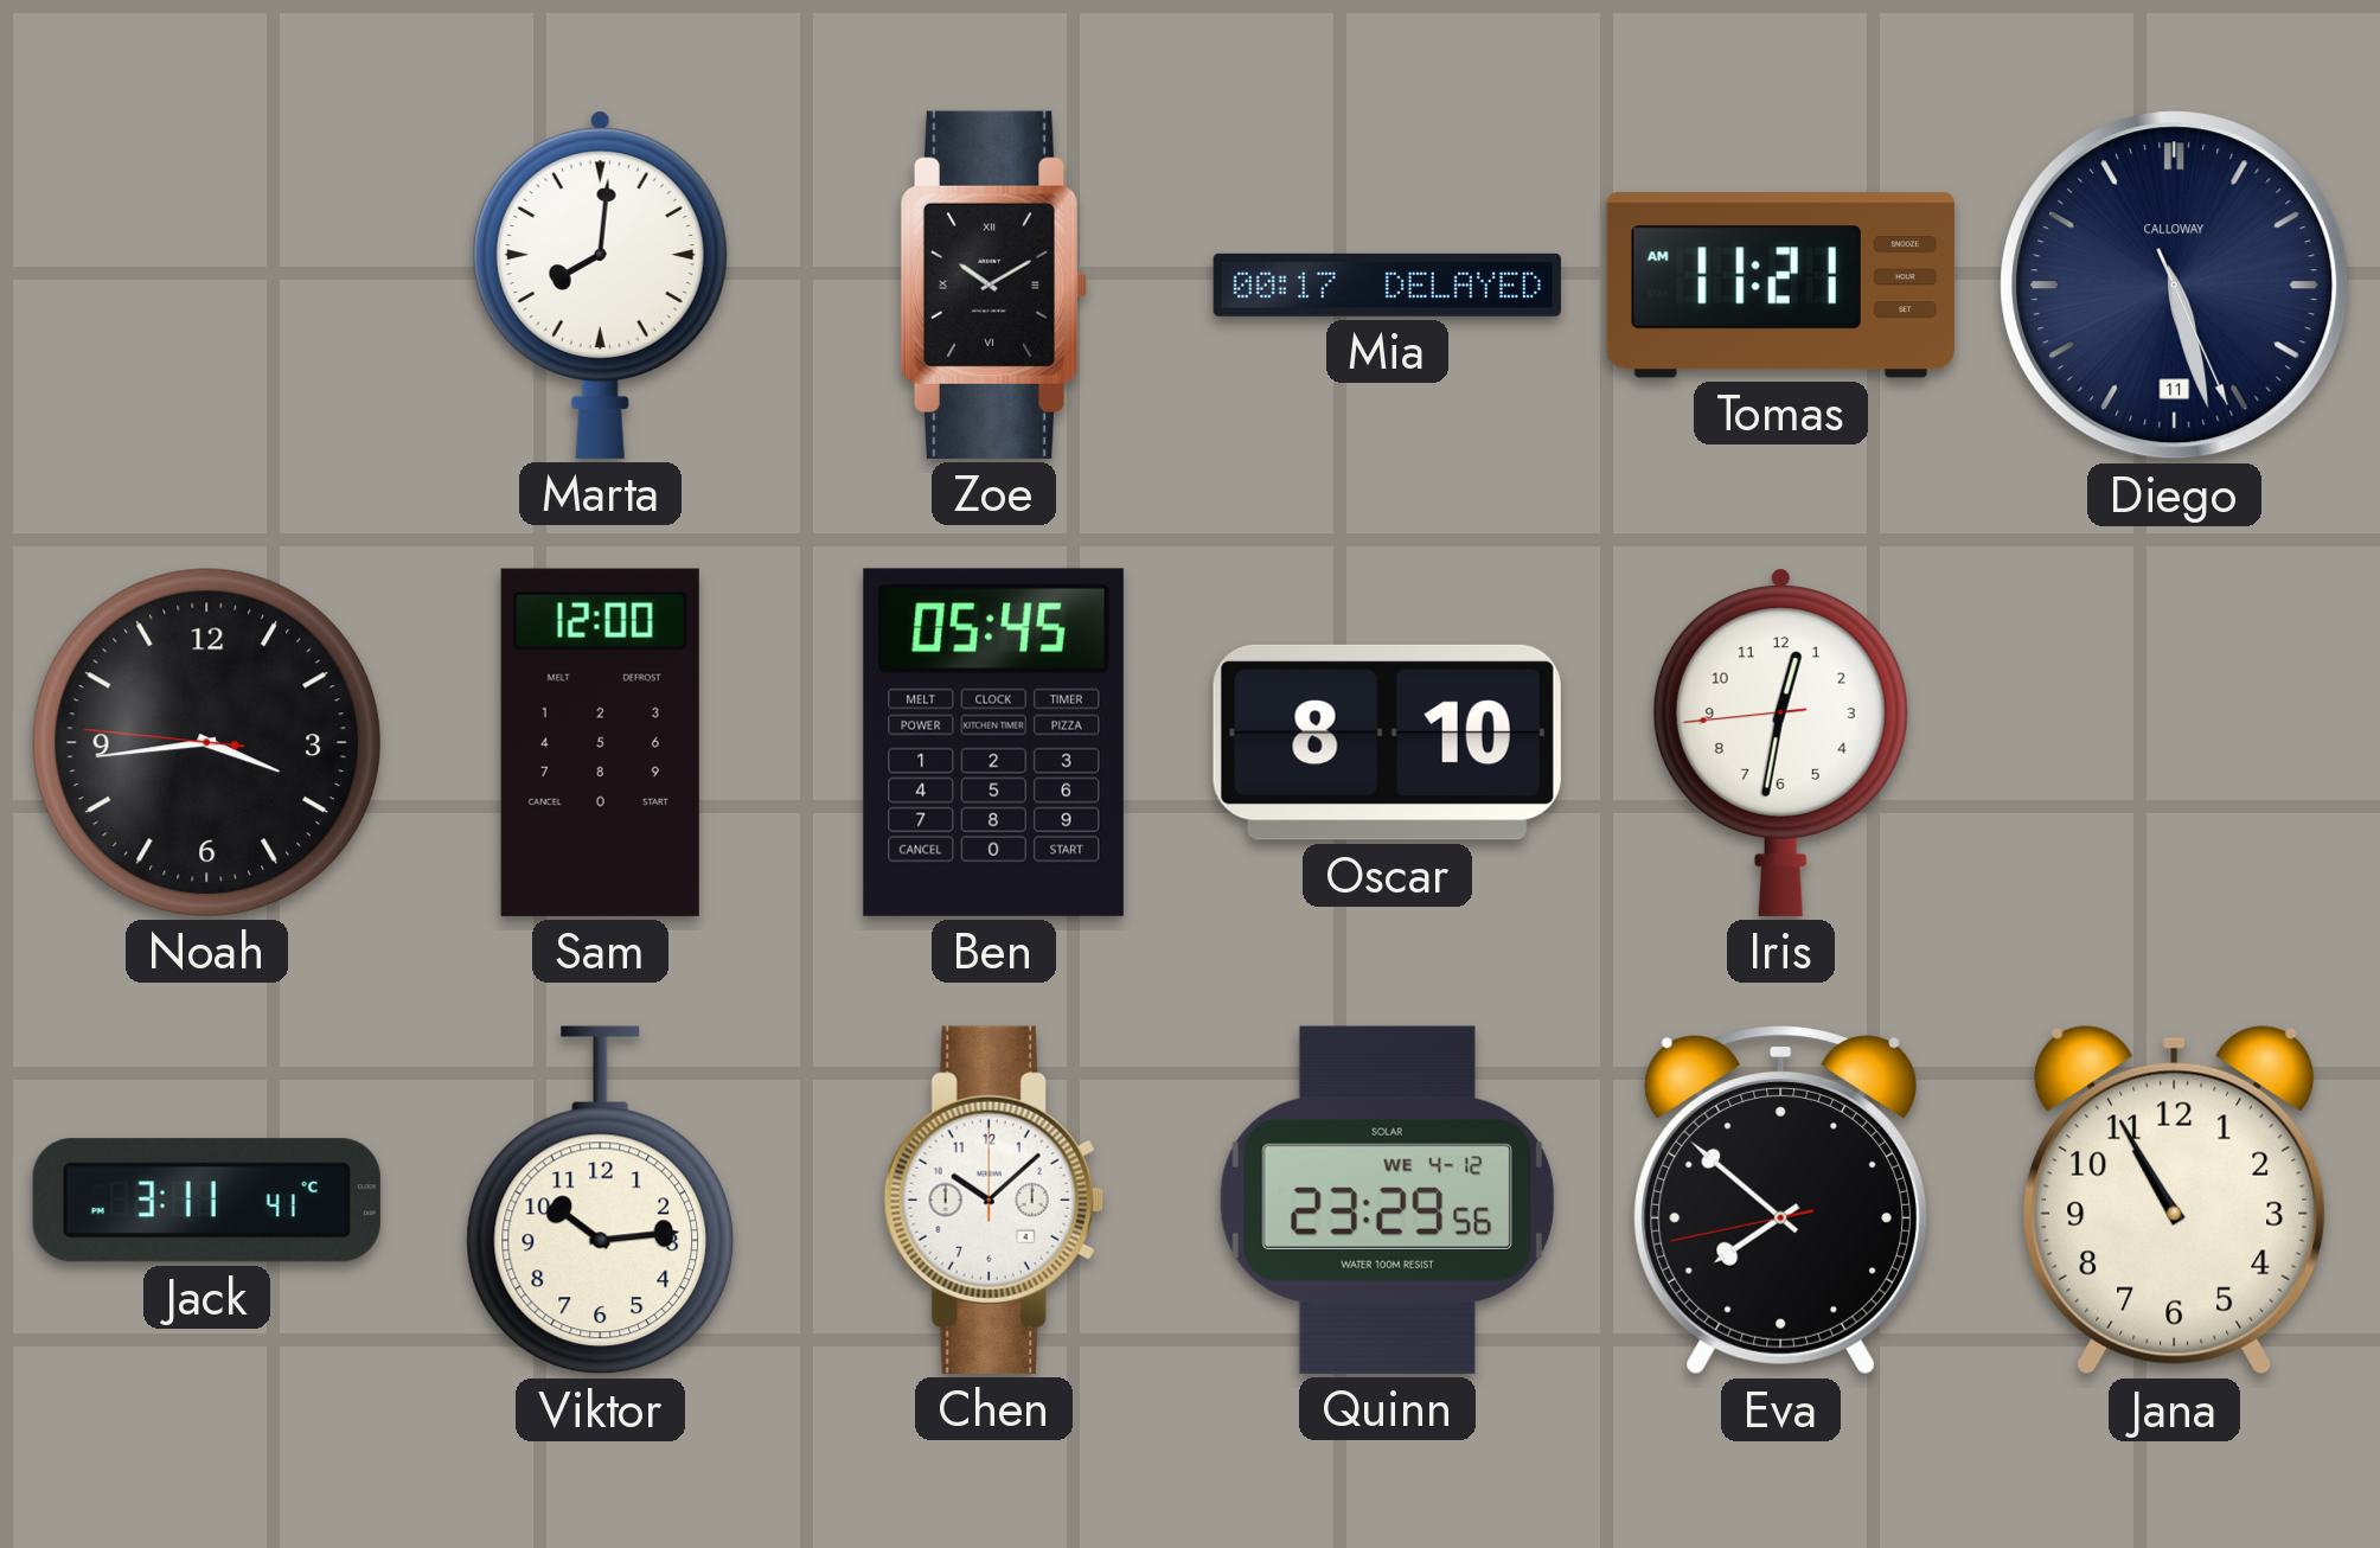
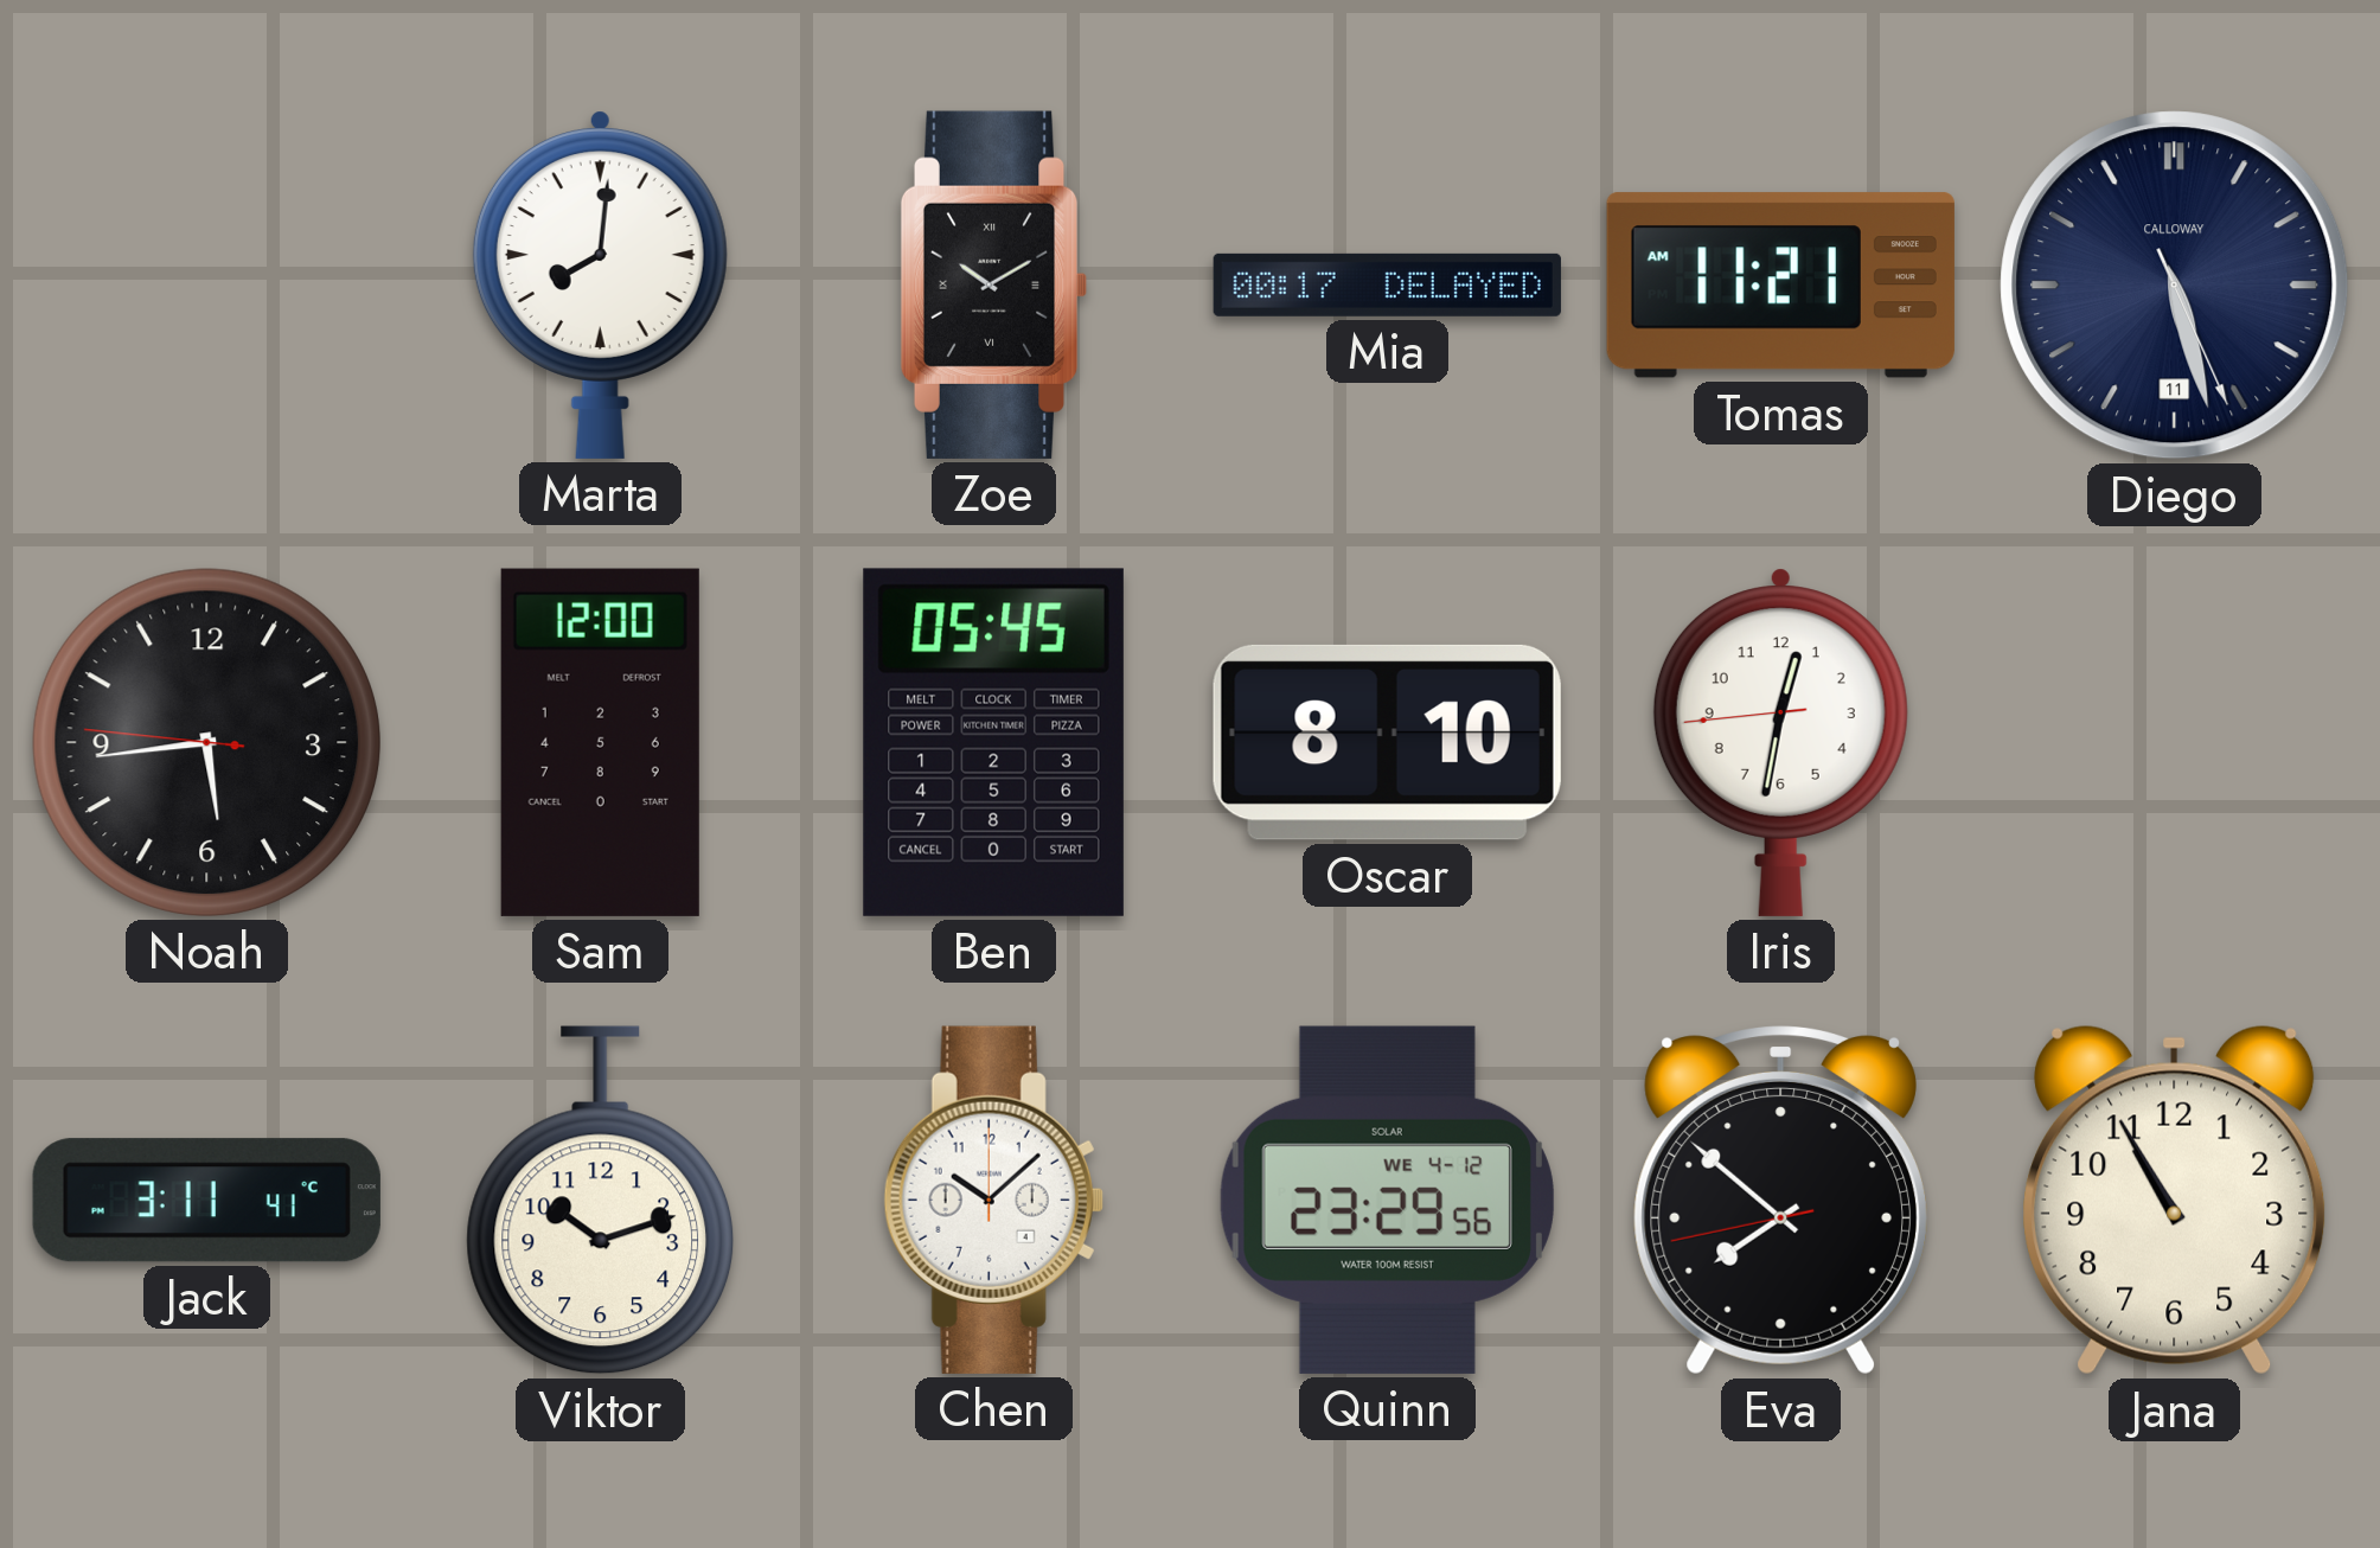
Noah: 3:43 -> 5:43
Viktor: 10:14 -> 10:12
